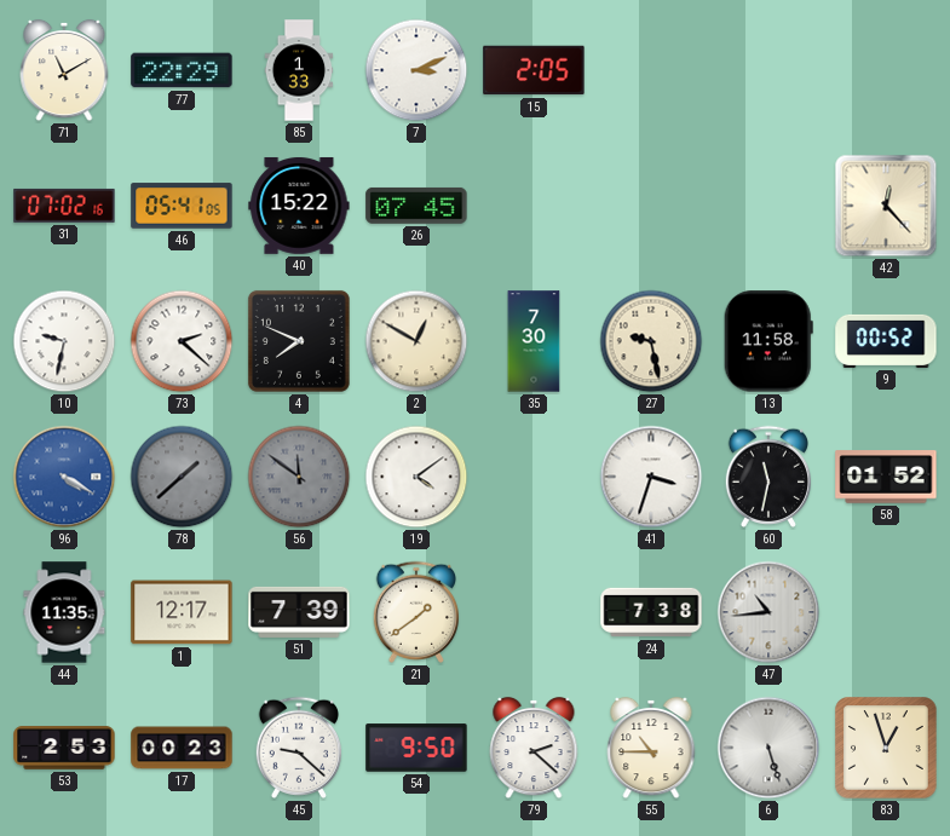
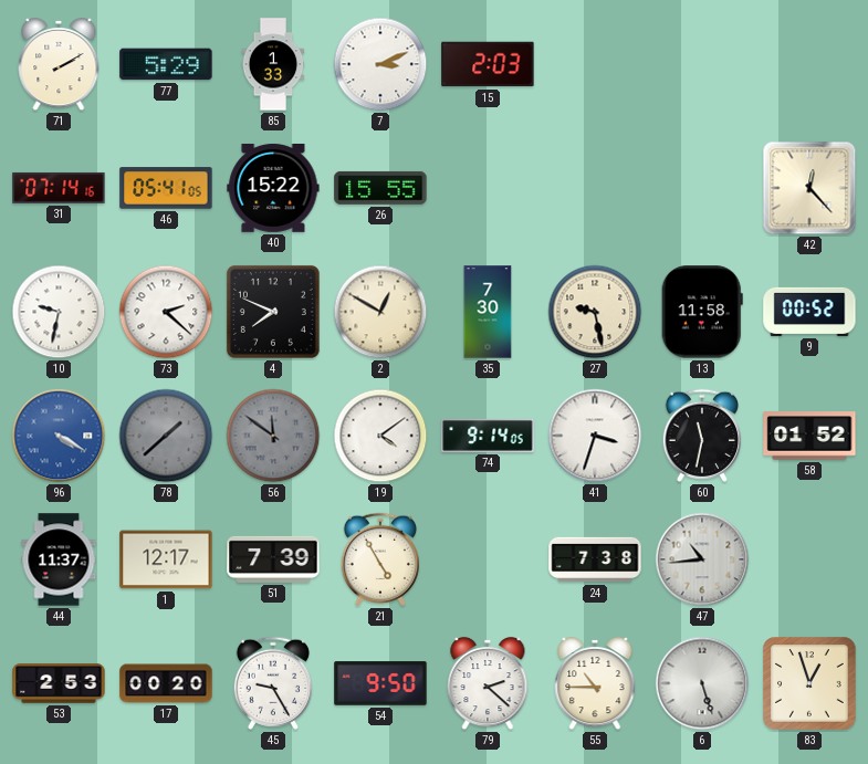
71: 11:10 -> 2:10
77: 22:29 -> 5:29
15: 2:05 -> 2:03
31: 07:02 -> 07:14
26: 07:45 -> 15:55
74: none -> 9:14
44: 11:35 -> 11:37
21: 1:39 -> 4:55
17: 00:23 -> 00:20
45: 9:22 -> 9:25
